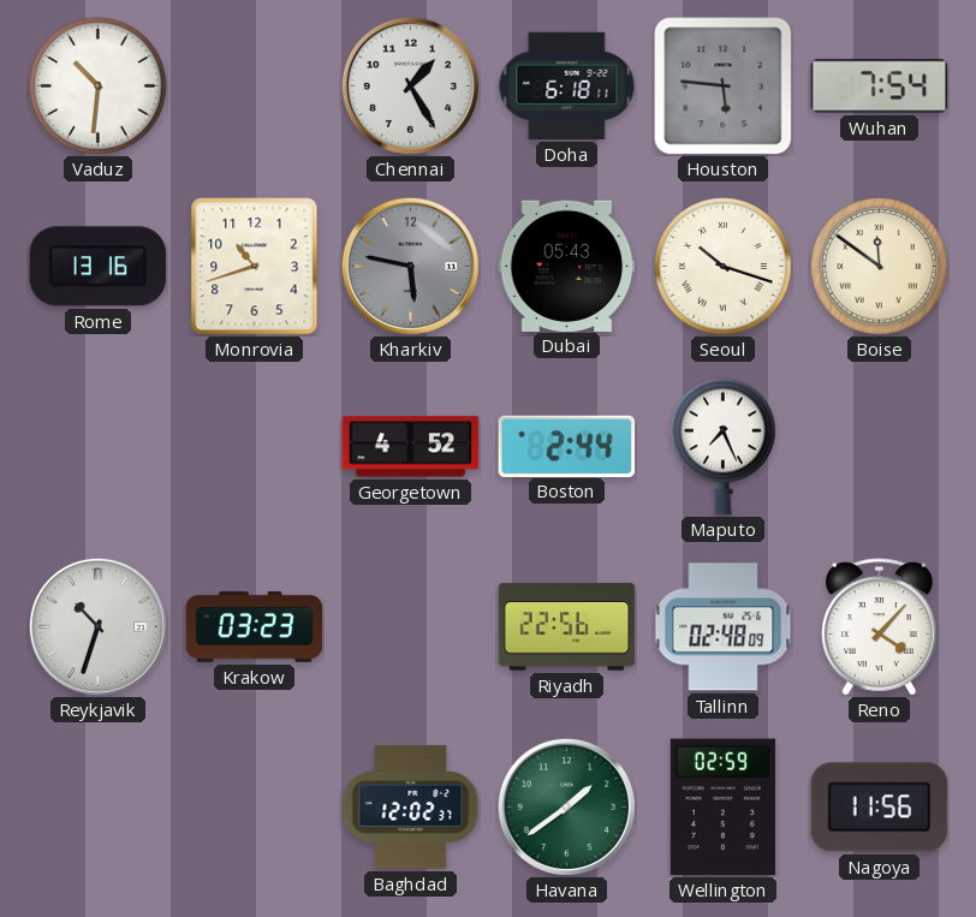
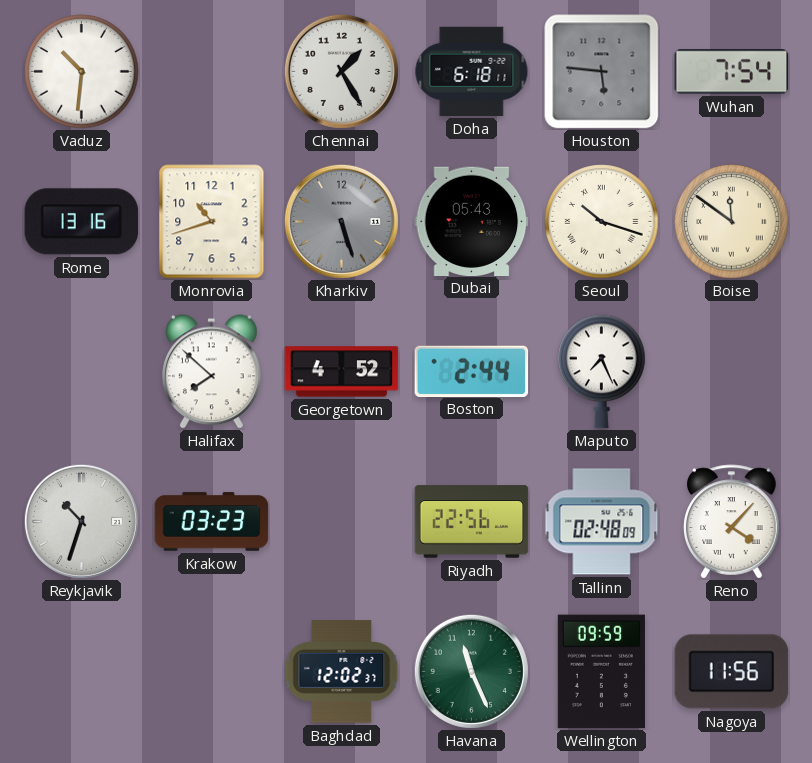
Kharkiv: 5:47 -> 5:27
Halifax: none -> 7:52
Havana: 1:39 -> 11:26
Wellington: 02:59 -> 09:59
